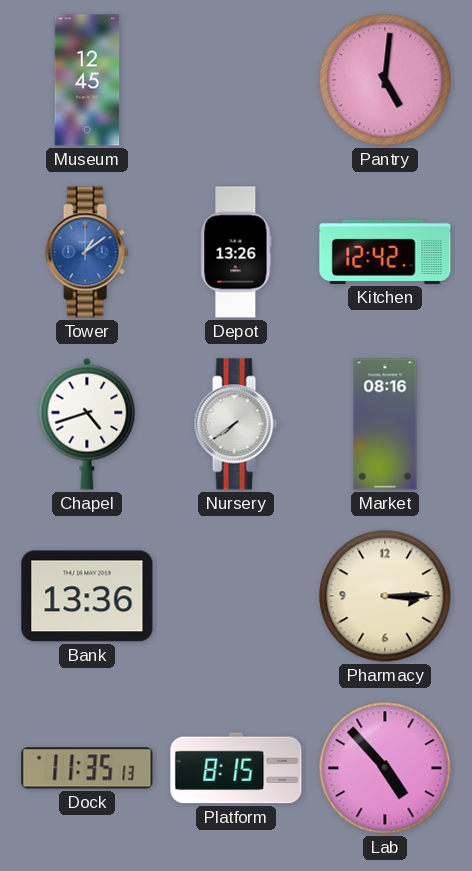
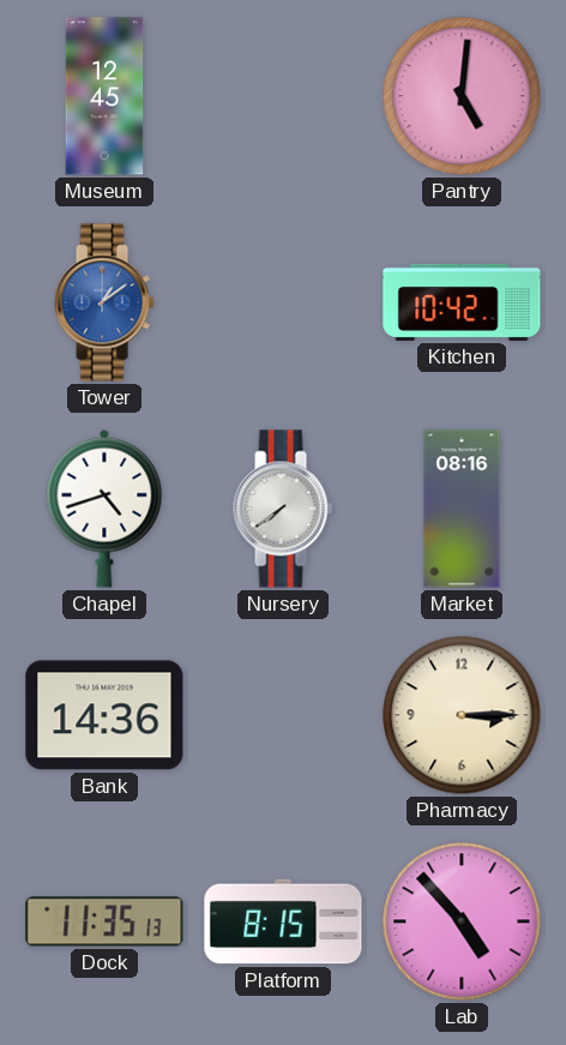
Depot: 13:26 -> none
Kitchen: 12:42 -> 10:42
Bank: 13:36 -> 14:36
